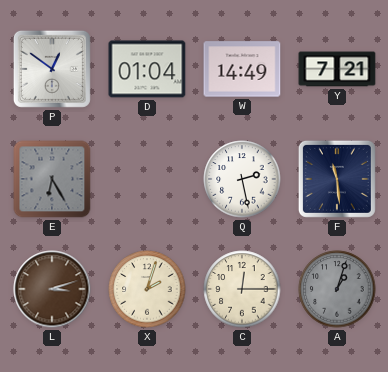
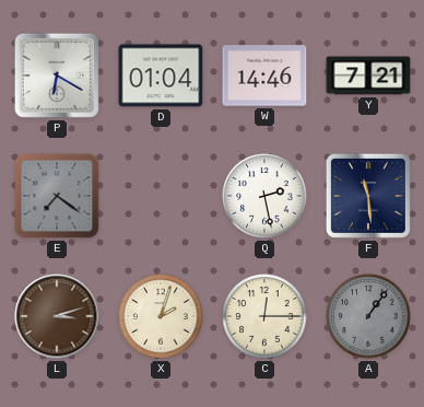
P: 12:51 -> 6:20
W: 14:49 -> 14:46
E: 6:25 -> 7:21
A: 1:03 -> 1:06
